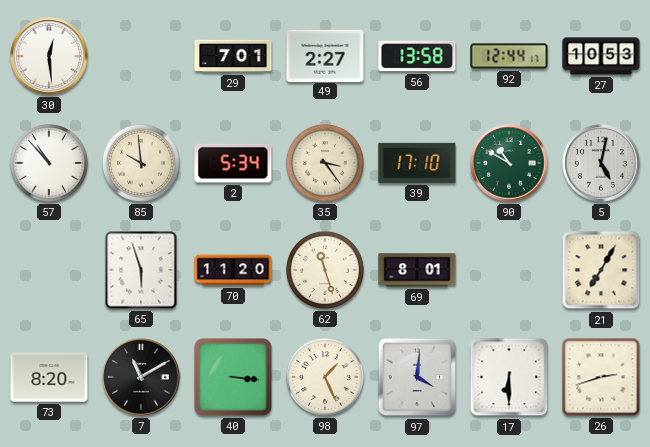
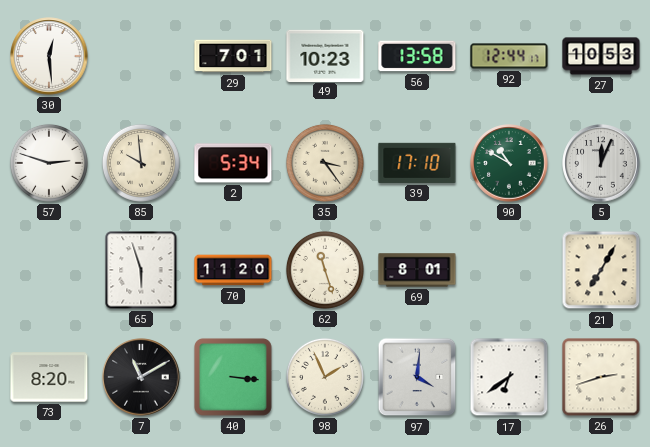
49: 2:27 -> 10:23
57: 10:53 -> 2:48
5: 5:02 -> 12:04
98: 1:26 -> 1:56
17: 6:30 -> 6:39
